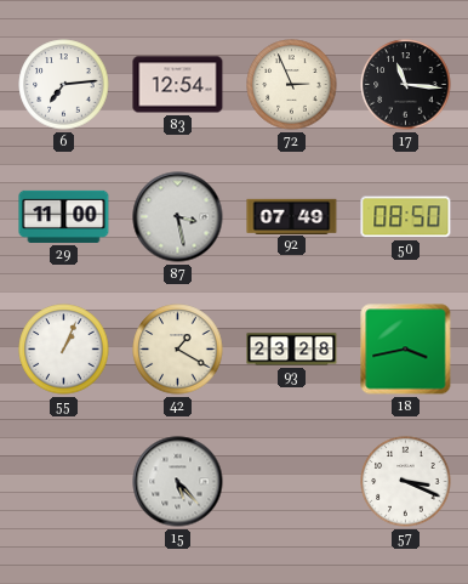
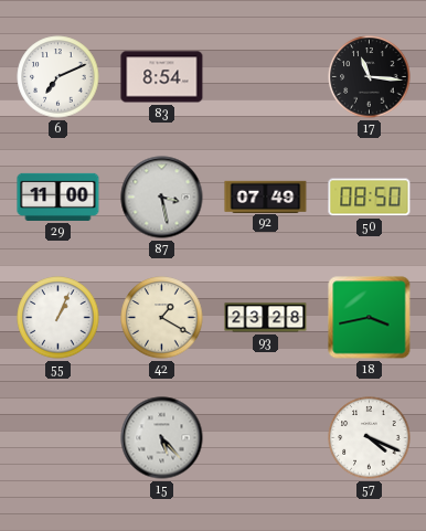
6: 7:14 -> 7:11
83: 12:54 -> 8:54
72: 2:56 -> none
57: 3:19 -> 4:19
